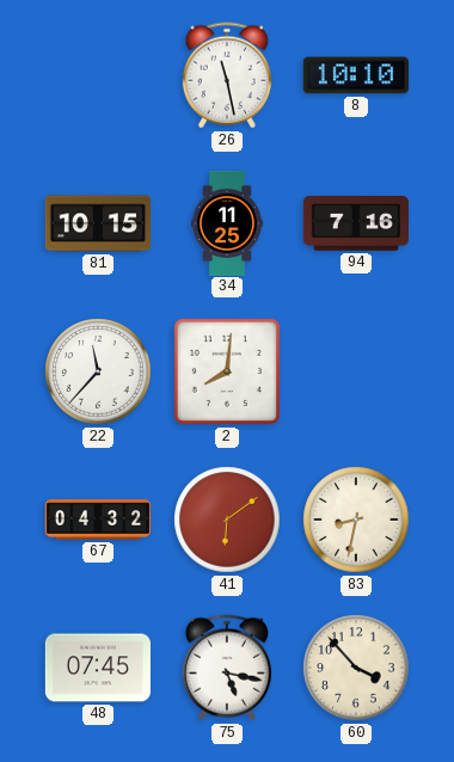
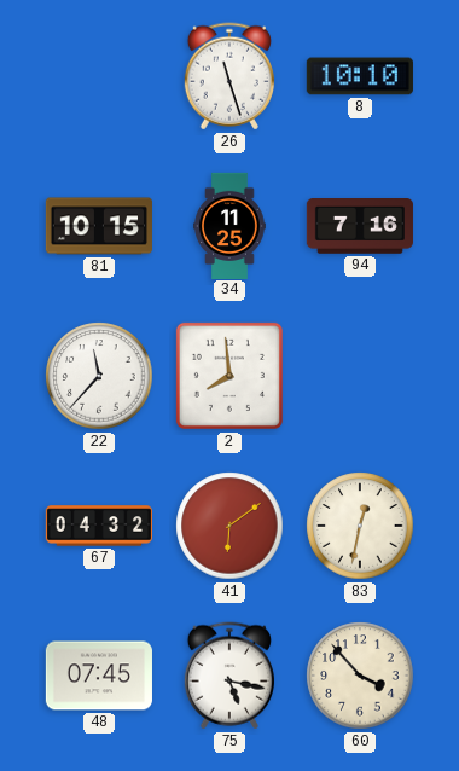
26: 11:28 -> 11:27
2: 8:01 -> 7:59
83: 8:32 -> 12:32
